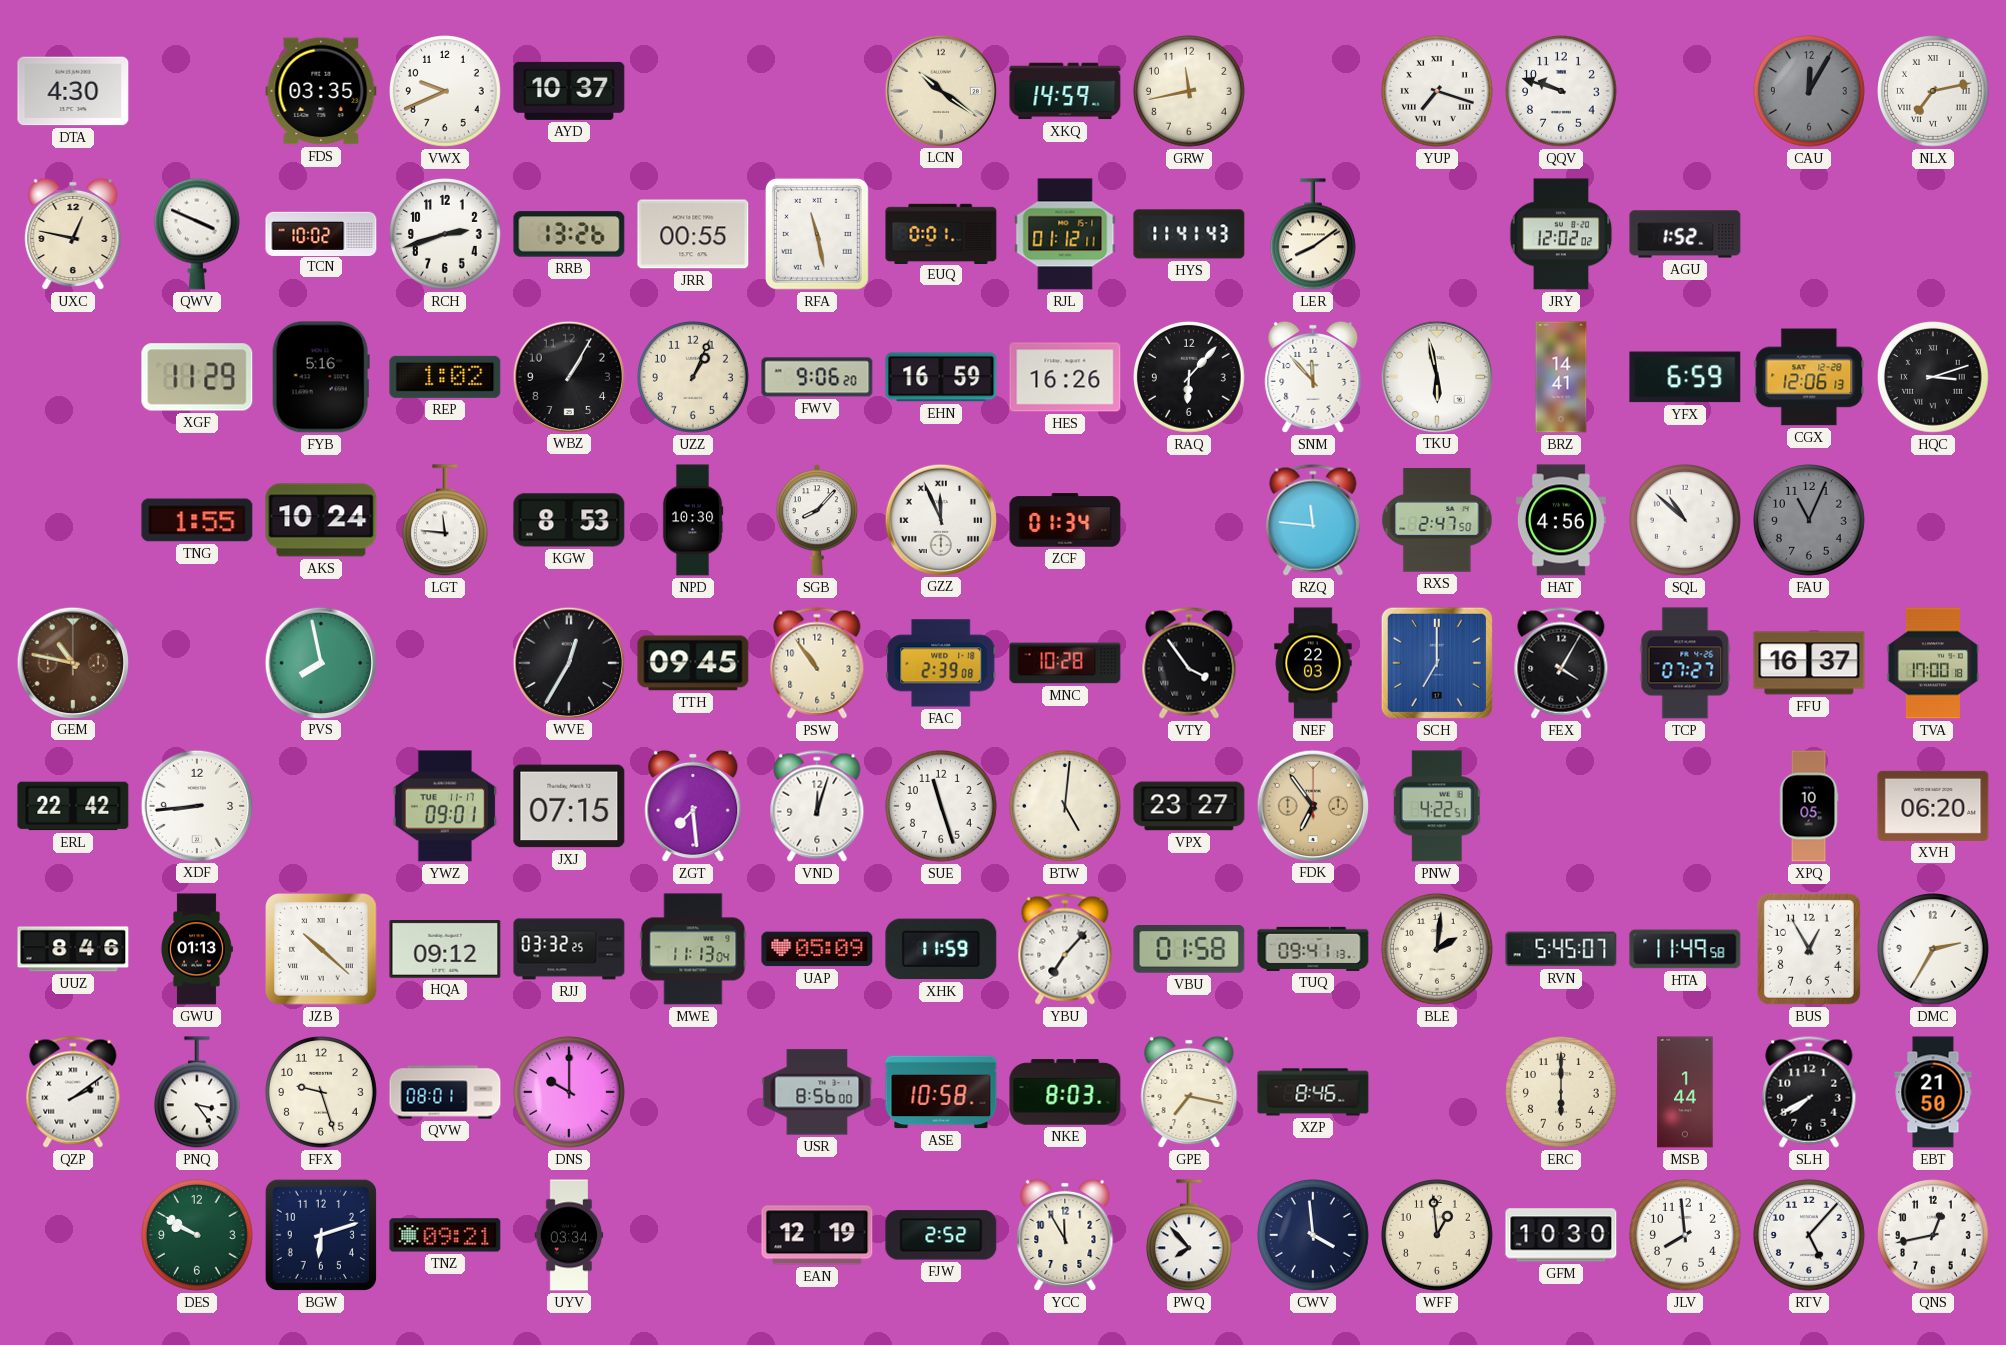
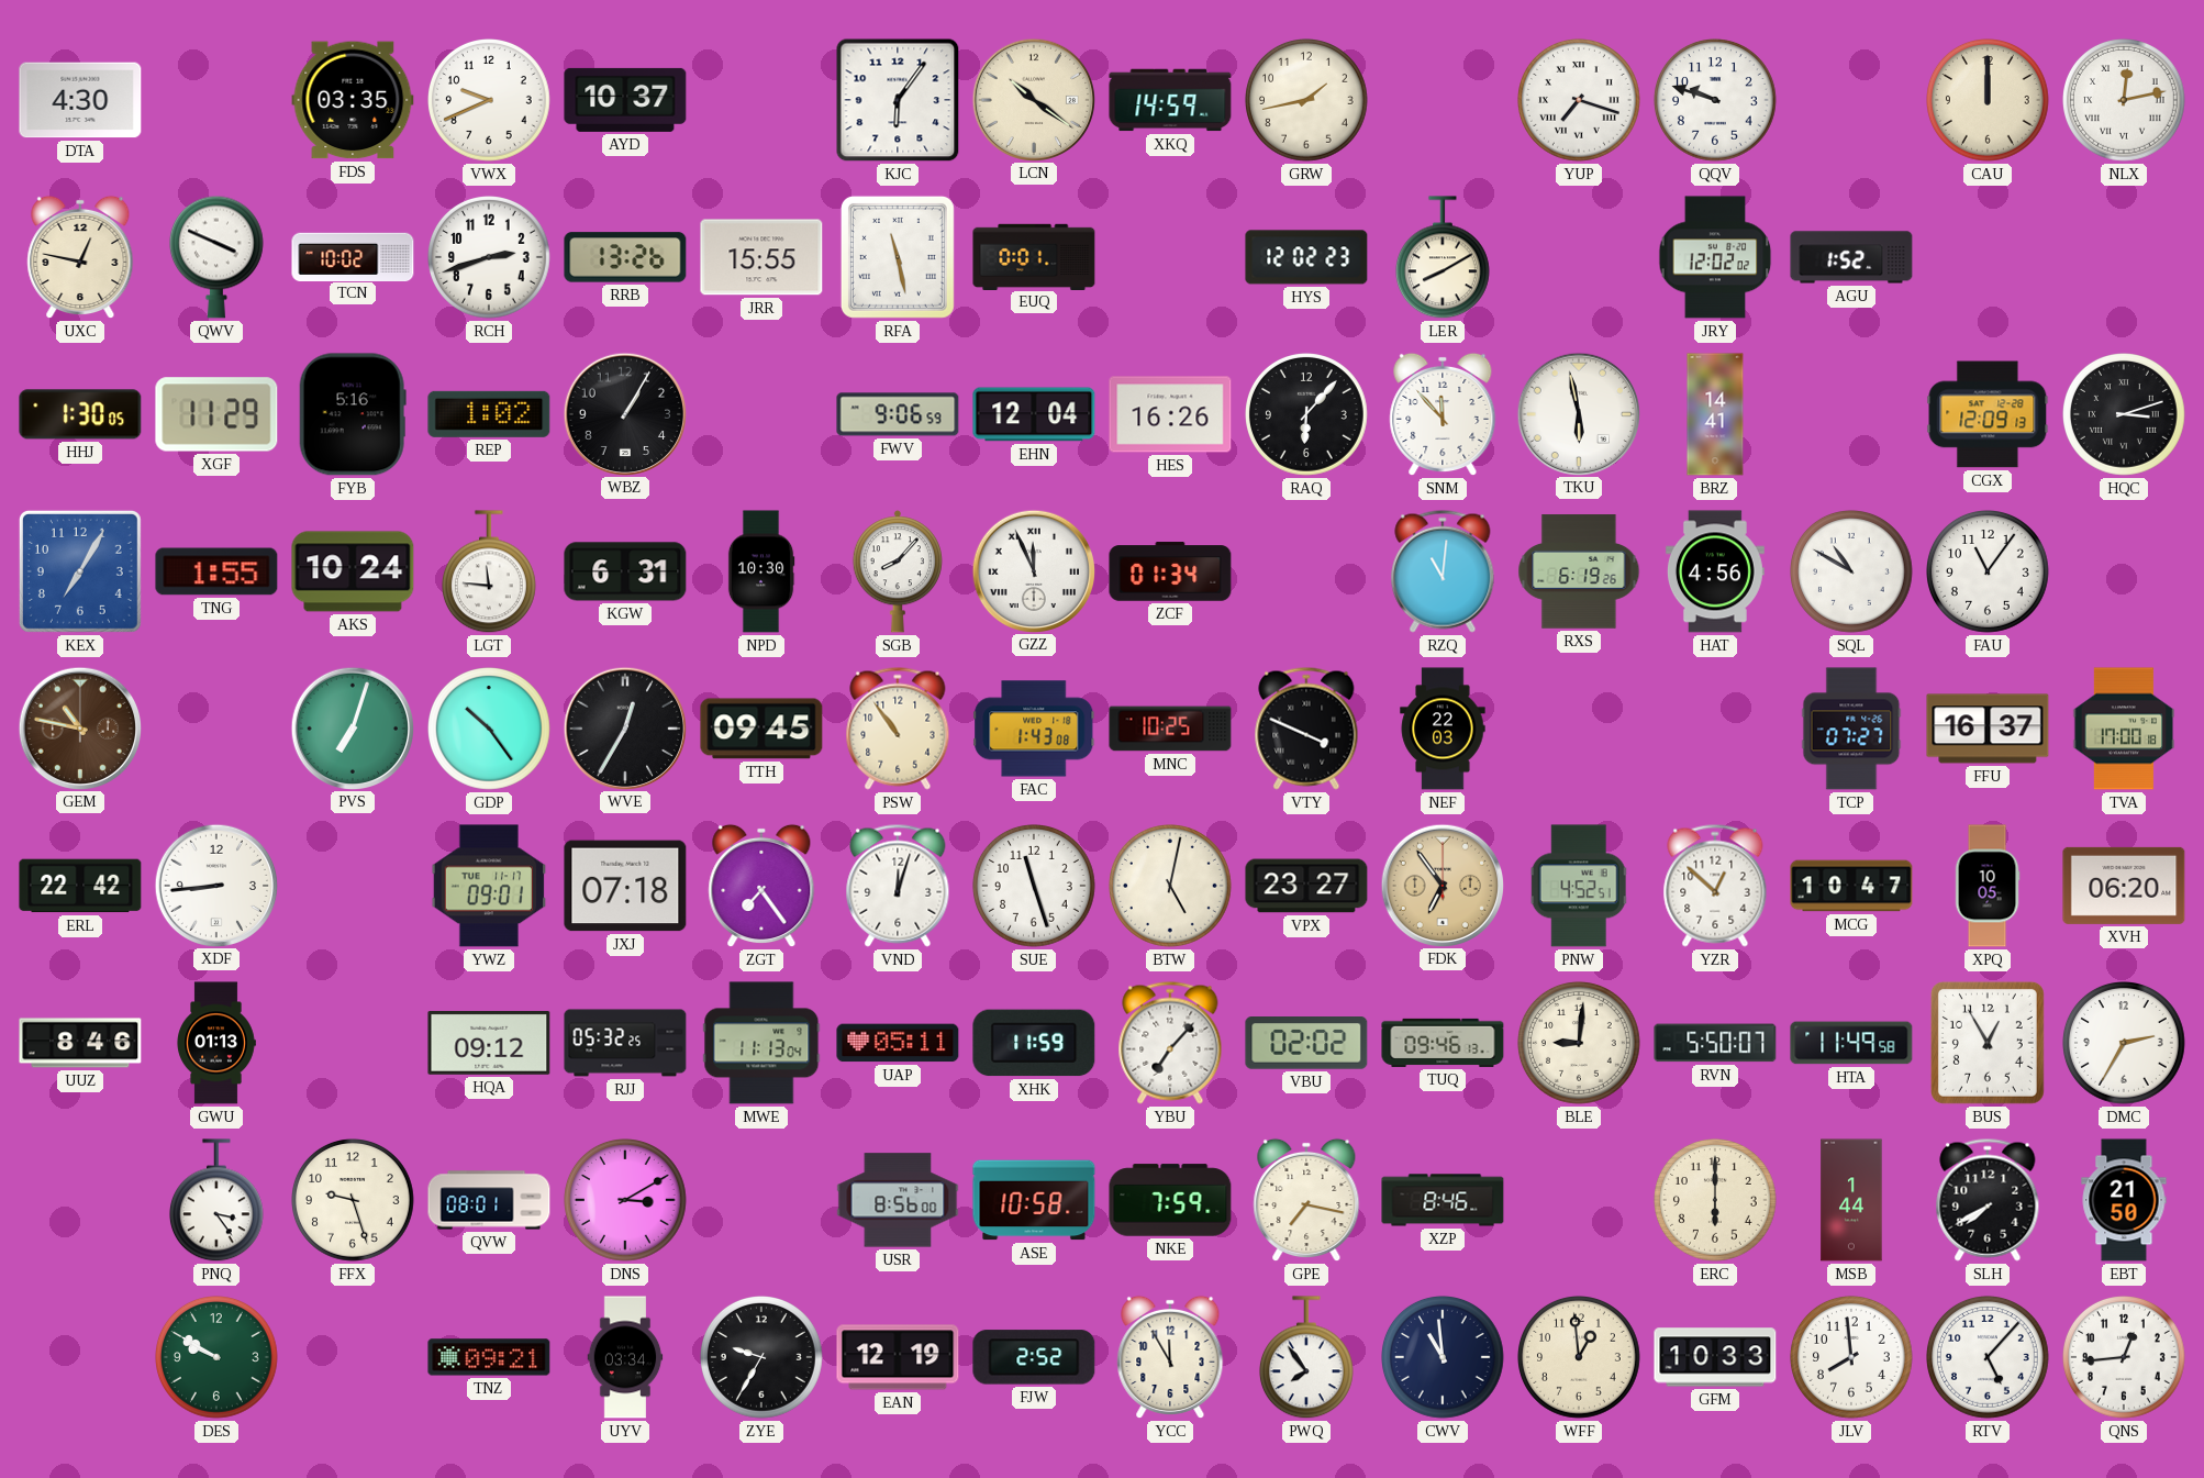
KJC: none -> 6:06
GRW: 11:43 -> 1:43
CAU: 12:05 -> 12:00
CAU dial: grey -> cream
NLX: 7:13 -> 12:13
JRR: 00:55 -> 15:55
RJL: 01:12 -> none
HYS: 11:41 -> 12:02
LER: 8:09 -> 8:10
HHJ: none -> 1:30
UZZ: 1:04 -> none
FWV: 9:06:20 -> 9:06:59
EHN: 16:59 -> 12:04
YFX: 6:59 -> none
CGX: 12:06 -> 12:09
KEX: none -> 7:05
KGW: 8:53 -> 6:31
RZQ: 11:46 -> 11:01
RXS: 2:47 -> 6:19
SQL: 10:52 -> 10:50
FAU: 11:04 -> 11:06
FAU dial: grey -> white
PVS: 7:58 -> 7:03
GDP: none -> 10:24
FAC: 2:39 -> 1:43
MNC: 10:28 -> 10:25
VTY: 3:54 -> 3:49
SCH: 7:00 -> none
FEX: 4:05 -> none
JXJ: 07:15 -> 07:18
ZGT: 7:29 -> 7:24
BTW: 5:01 -> 5:02
PNW: 4:22 -> 4:52
YZR: none -> 12:52
MCG: none -> 10:47
JZB: 10:22 -> none
RJJ: 03:32 -> 05:32
UAP: 05:09 -> 05:11
VBU: 01:58 -> 02:02
TUQ: 09:41 -> 09:46
BLE: 2:01 -> 9:01
RVN: 5:45 -> 5:50
QZP: 2:09 -> none
DNS: 10:00 -> 3:10
NKE: 8:03 -> 7:59
BGW: 6:12 -> none
ZYE: none -> 9:35
PWQ: 7:53 -> 7:54
CWV: 3:59 -> 10:59
GFM: 10:30 -> 10:33
QNS: 12:43 -> 12:44
